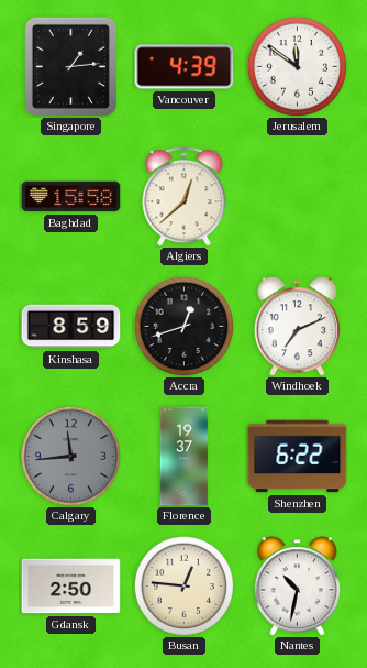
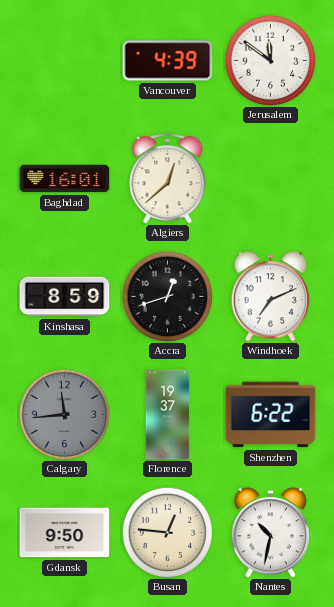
Singapore: 1:14 -> none
Baghdad: 15:58 -> 16:01
Gdansk: 2:50 -> 9:50
